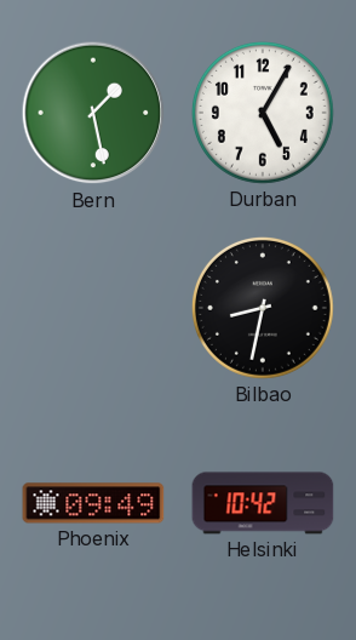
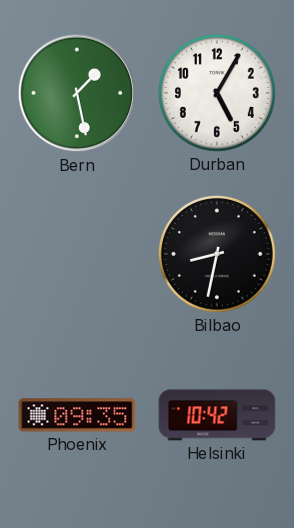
Phoenix: 09:49 -> 09:35
